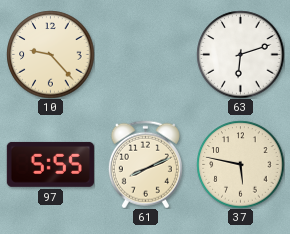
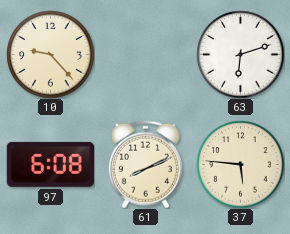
97: 5:55 -> 6:08
37: 5:47 -> 5:46
